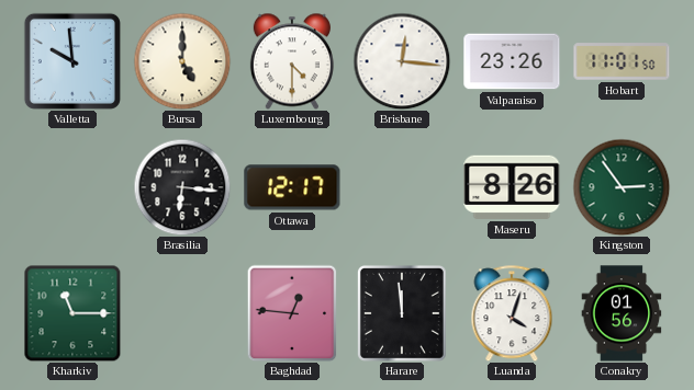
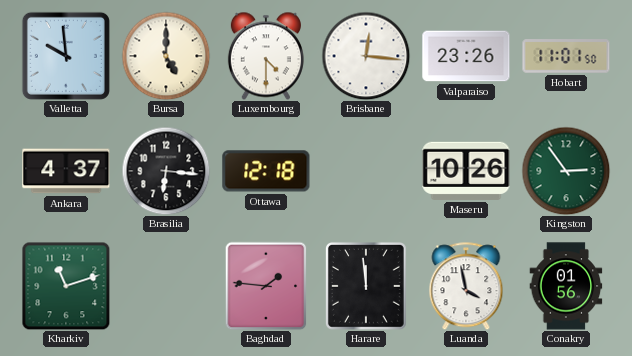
Ankara: none -> 4:37
Ottawa: 12:17 -> 12:18
Maseru: 8:26 -> 10:26
Kharkiv: 11:15 -> 11:12
Baghdad: 12:46 -> 1:46
Luanda: 4:03 -> 3:58
